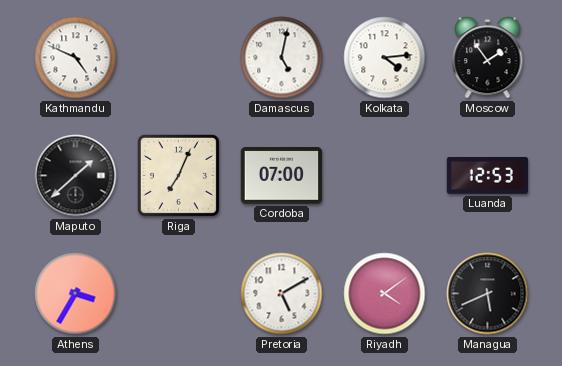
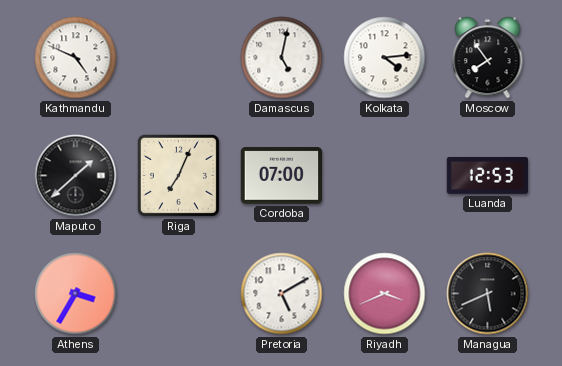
Moscow: 1:54 -> 7:54
Riyadh: 4:09 -> 3:41
